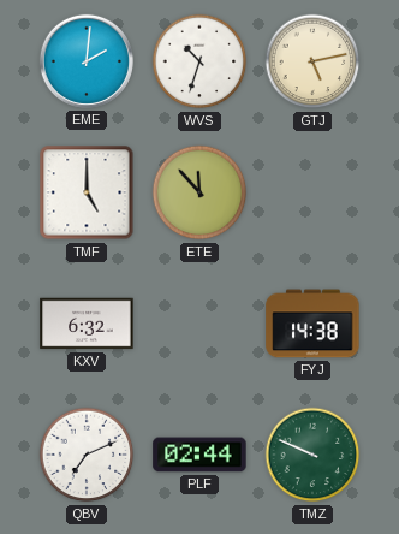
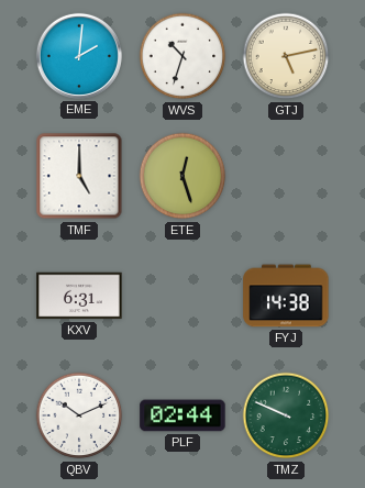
ETE: 11:53 -> 12:27
KXV: 6:32 -> 6:31
QBV: 7:11 -> 10:11
